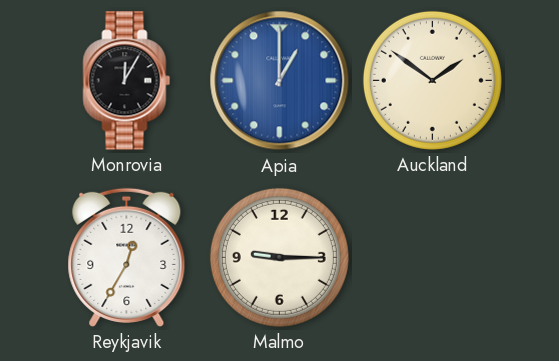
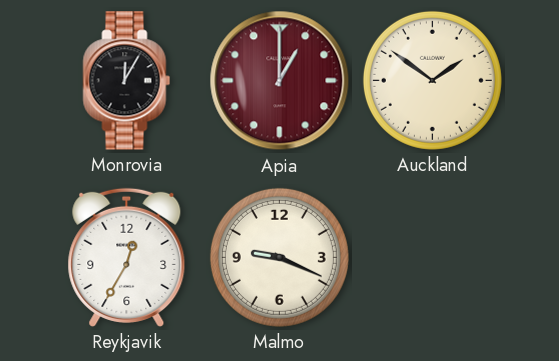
Apia dial: blue -> burgundy
Malmo: 9:15 -> 9:19
